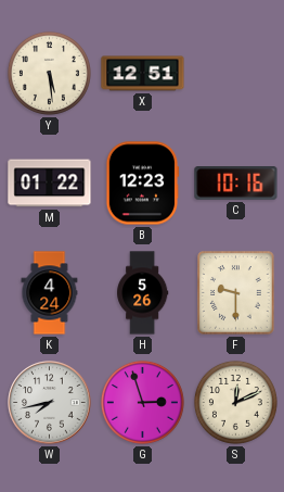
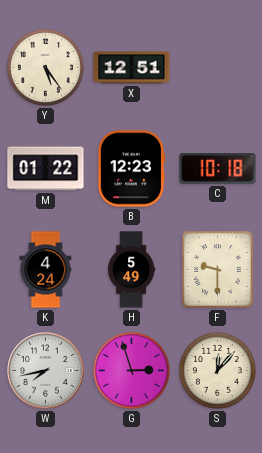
Y: 5:29 -> 5:24
C: 10:16 -> 10:18
H: 5:26 -> 5:49
S: 12:11 -> 12:07
